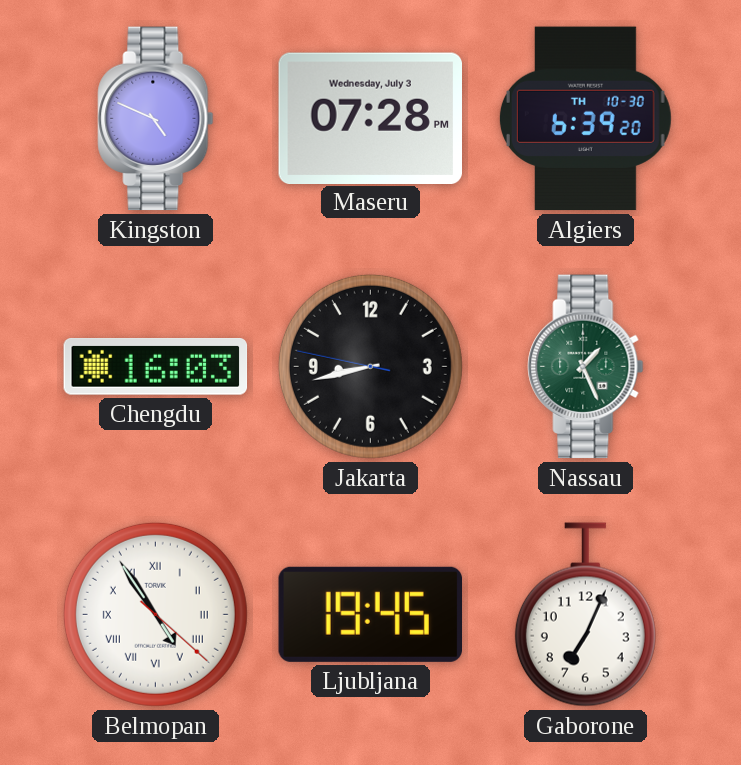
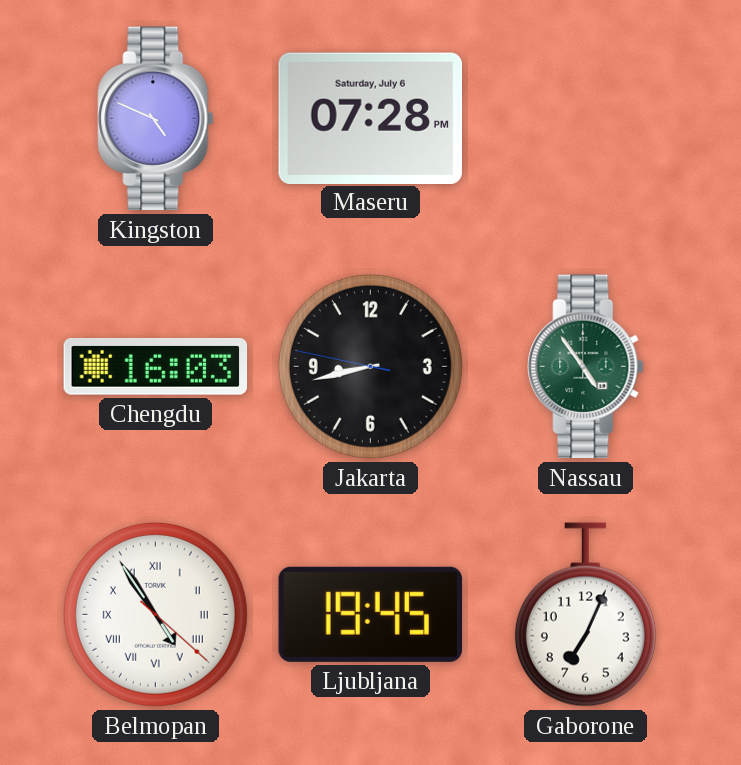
Maseru date: Wednesday, July 3 -> Saturday, July 6
Algiers: 6:39 -> none
Nassau: 1:26 -> 4:54
